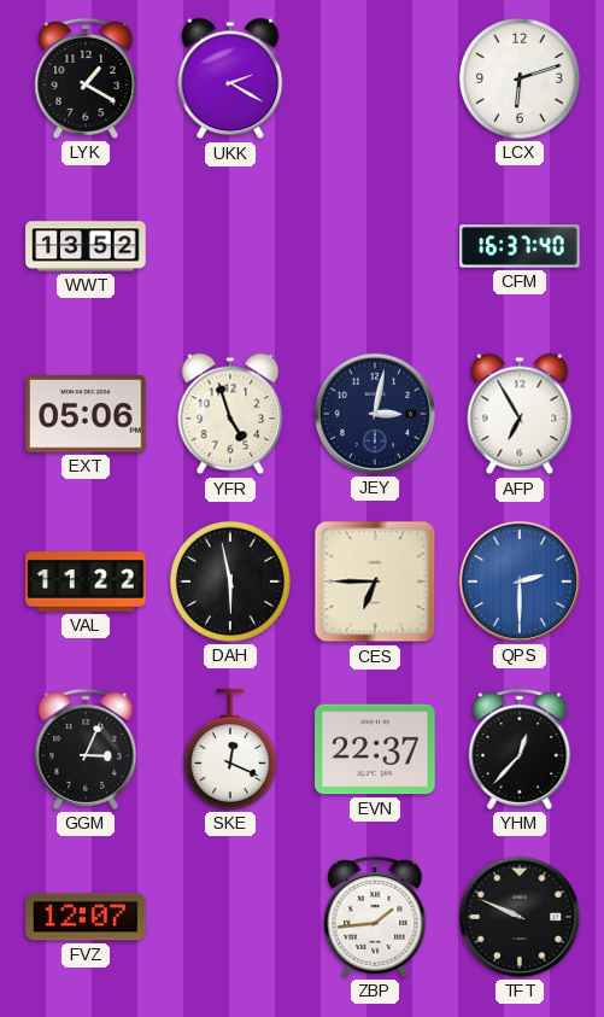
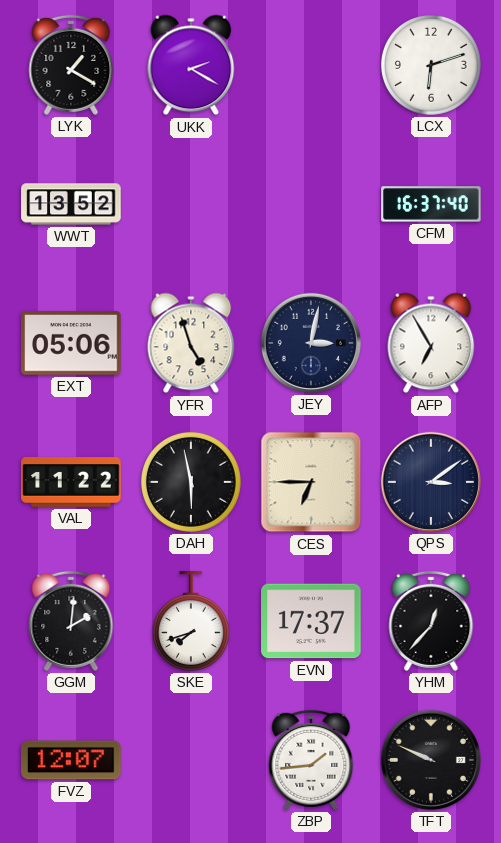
QPS: 2:30 -> 3:09
QPS dial: blue -> navy
GGM: 3:04 -> 2:01
SKE: 12:19 -> 7:42
EVN: 22:37 -> 17:37
